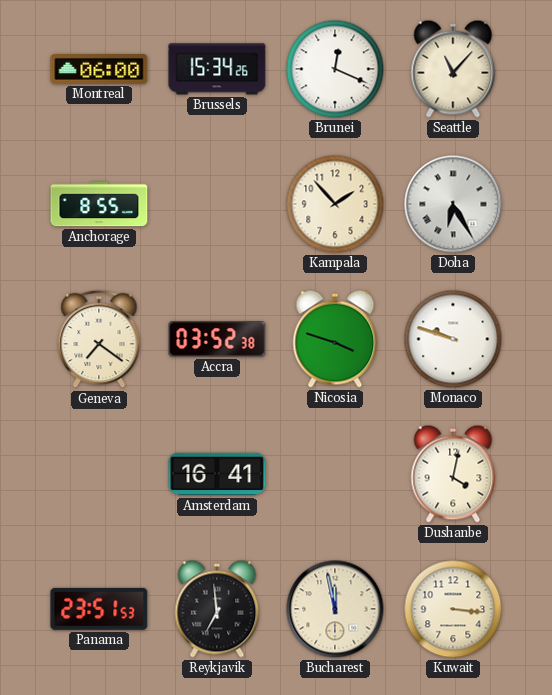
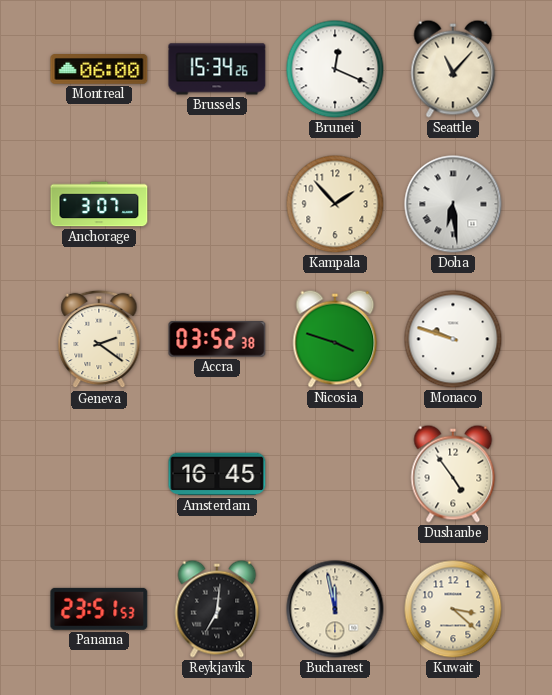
Anchorage: 8:55 -> 3:07
Doha: 6:25 -> 6:29
Geneva: 7:21 -> 2:21
Amsterdam: 16:41 -> 16:45
Dushanbe: 4:02 -> 4:54
Reykjavik: 6:59 -> 7:01
Kuwait: 3:16 -> 3:22
